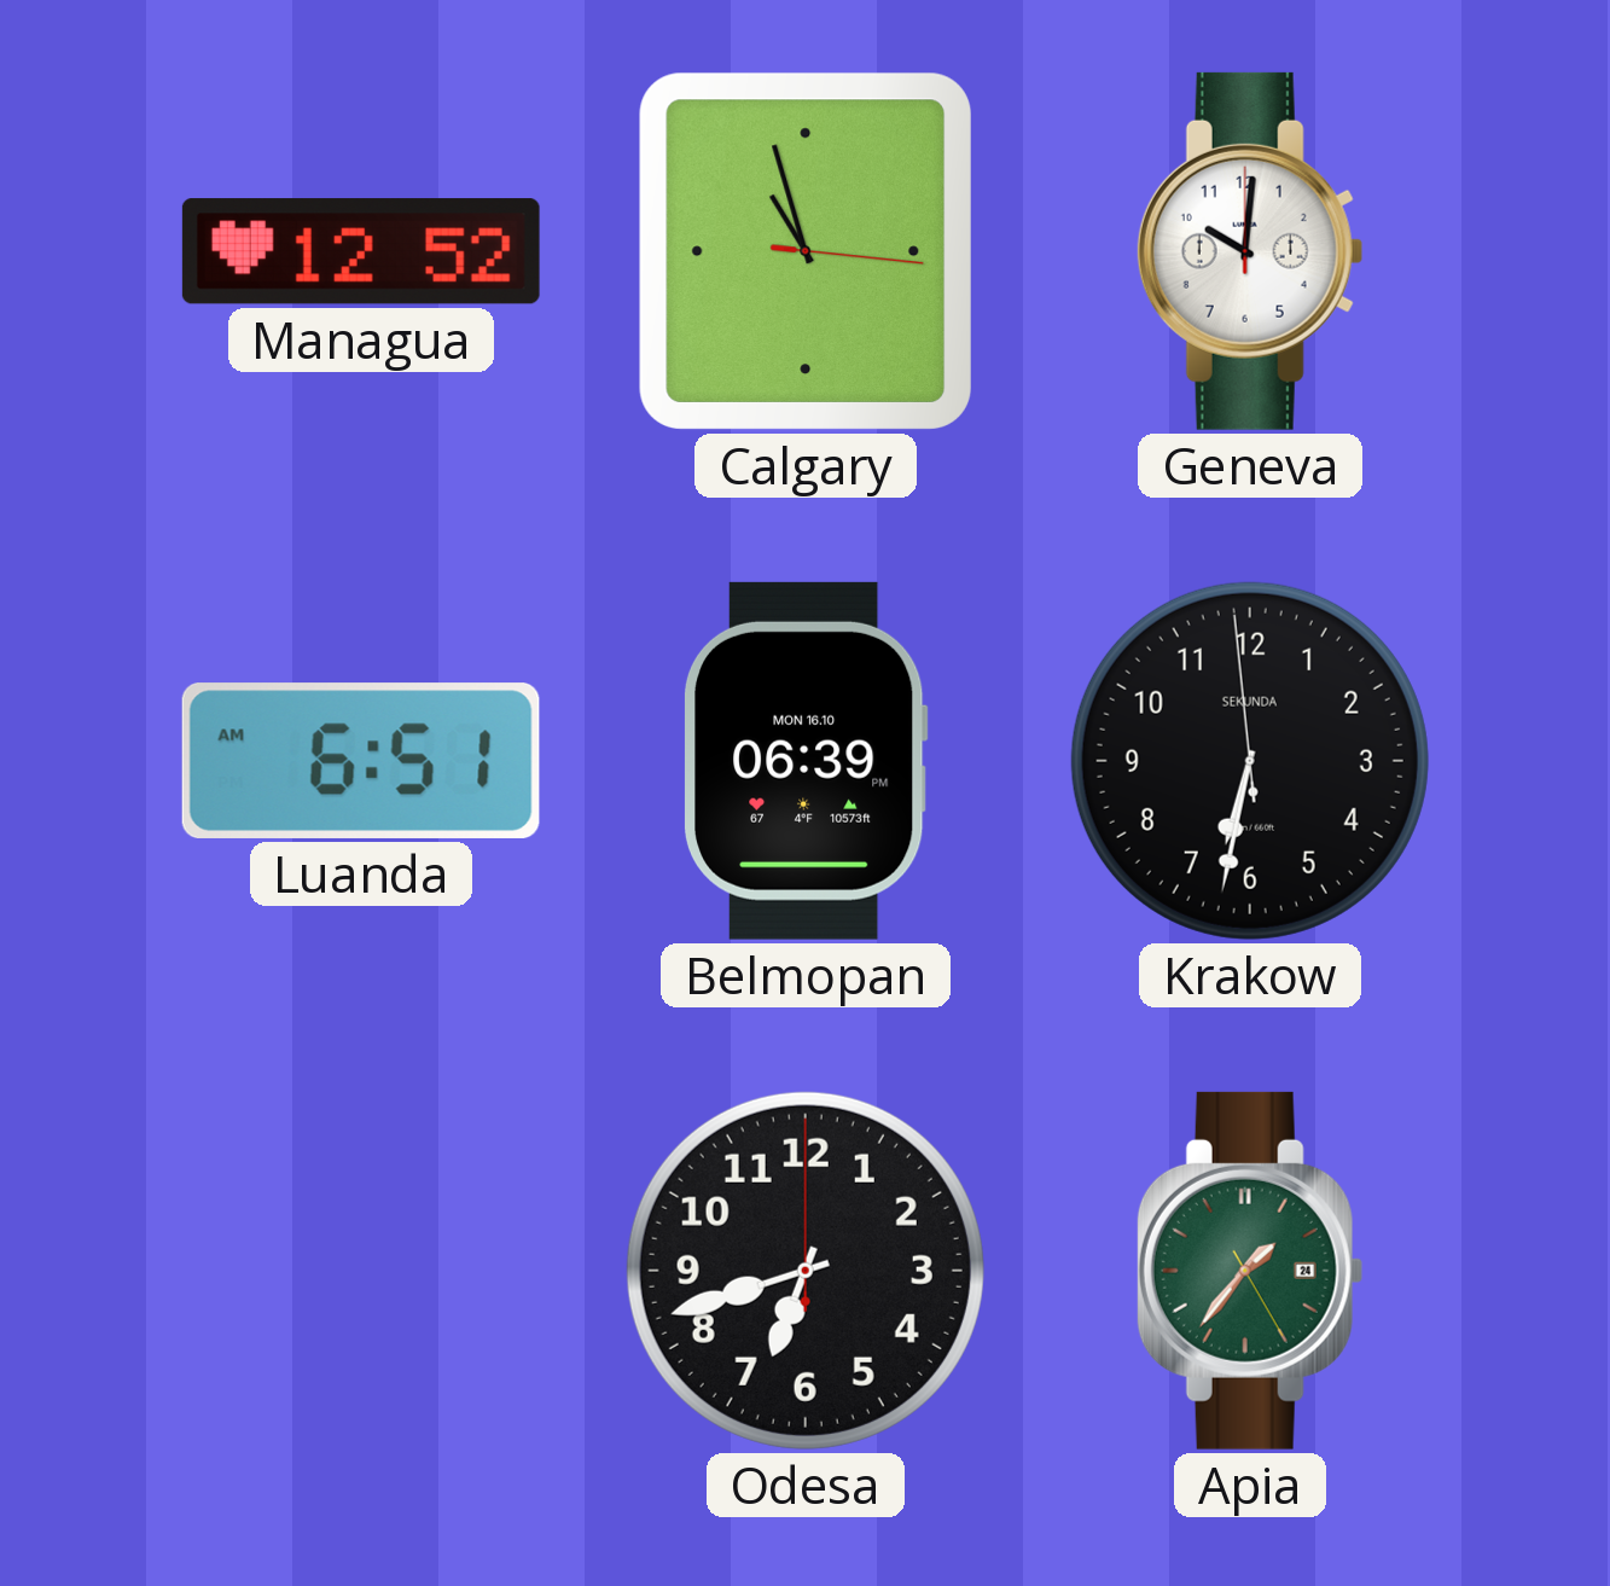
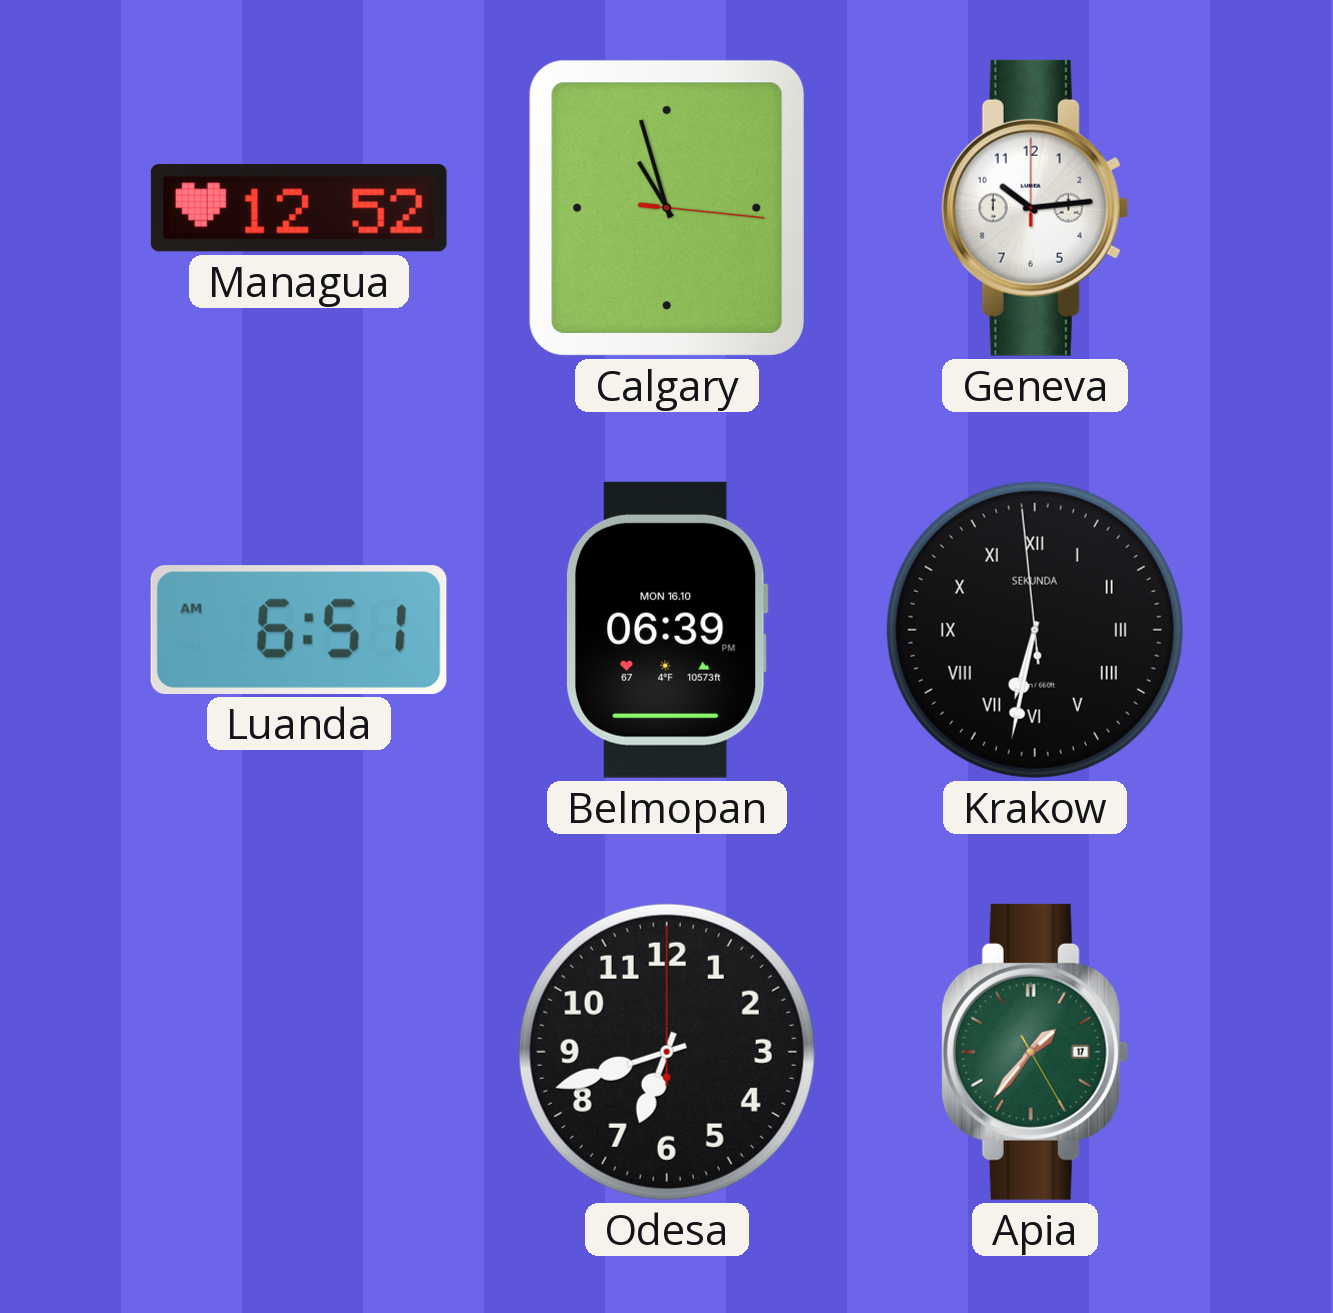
Geneva: 10:01 -> 10:14
Krakow numerals: Arabic -> Roman
Apia date: 24 -> 17
